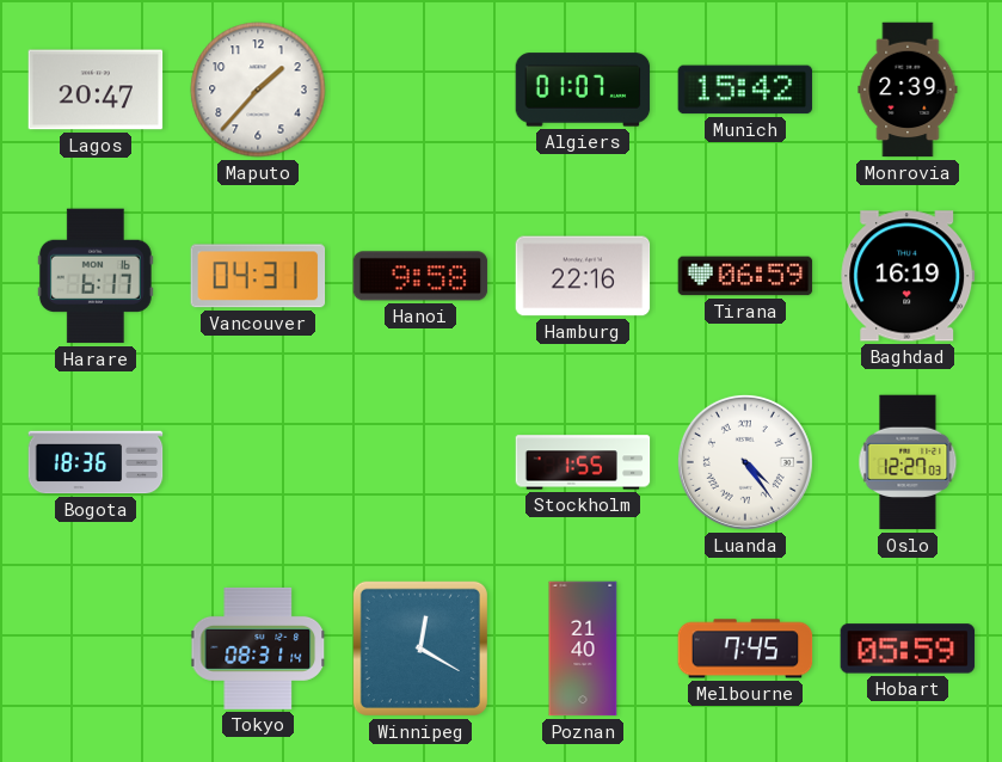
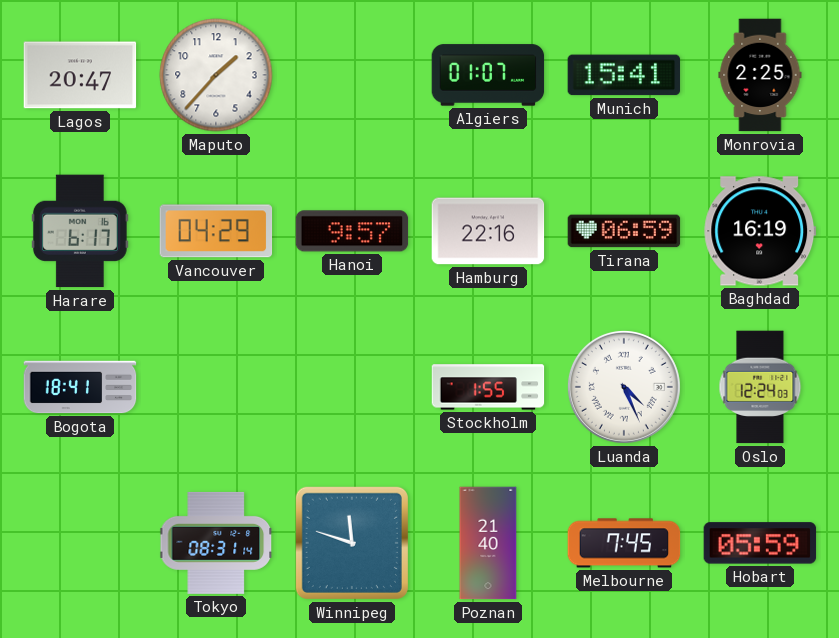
Munich: 15:42 -> 15:41
Monrovia: 2:39 -> 2:25
Vancouver: 04:31 -> 04:29
Hanoi: 9:58 -> 9:57
Bogota: 18:36 -> 18:41
Luanda: 4:24 -> 4:26
Oslo: 12:27 -> 12:24
Winnipeg: 12:20 -> 11:48
